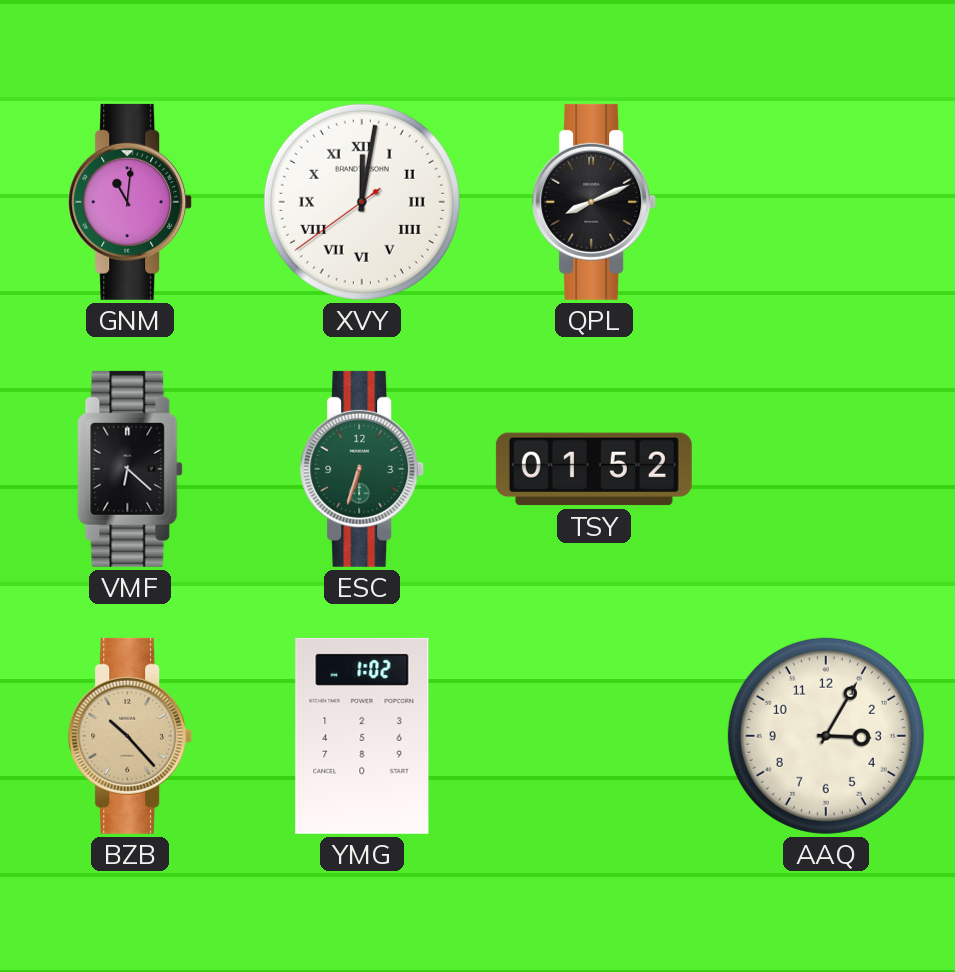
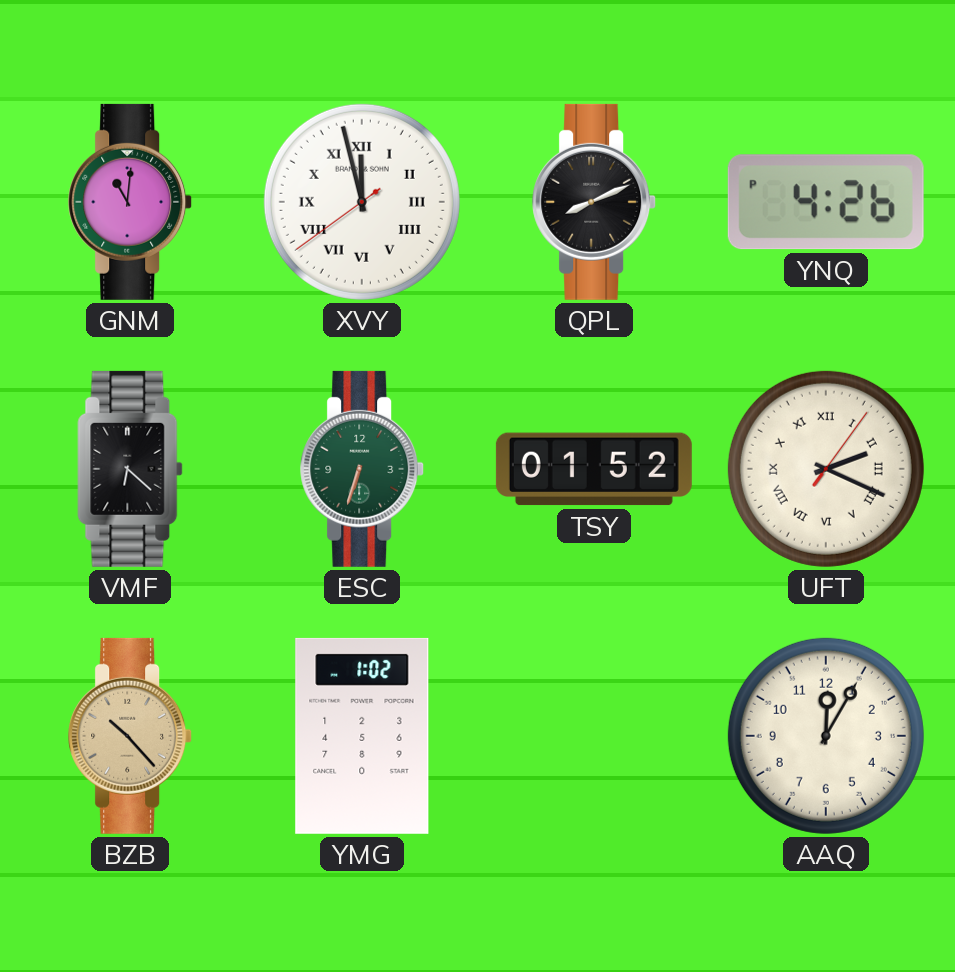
XVY: 12:01 -> 11:57
YNQ: none -> 4:26
UFT: none -> 2:19
AAQ: 3:05 -> 12:05
